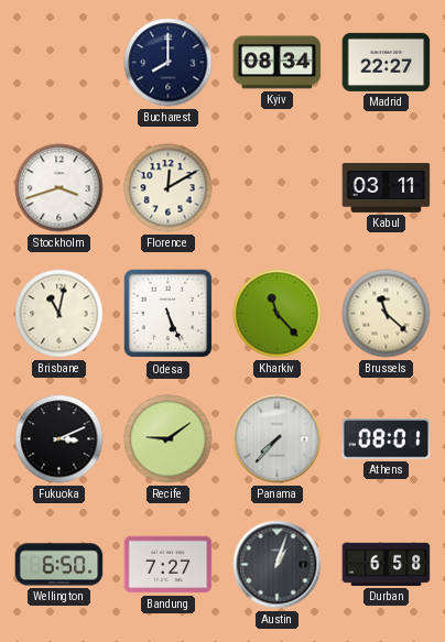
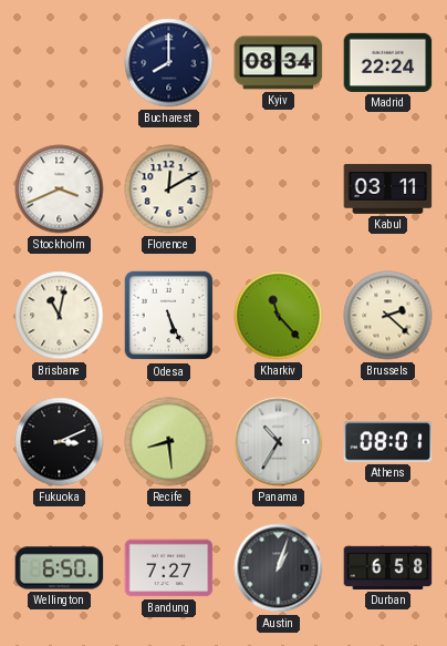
Madrid: 22:27 -> 22:24
Stockholm: 3:42 -> 3:41
Brussels: 11:22 -> 2:22
Recife: 9:09 -> 8:29
Panama: 7:37 -> 10:35
